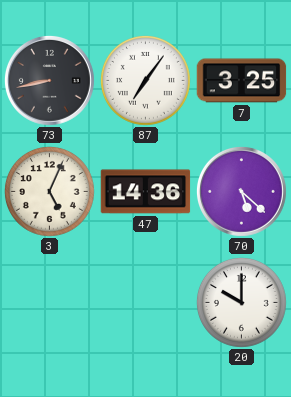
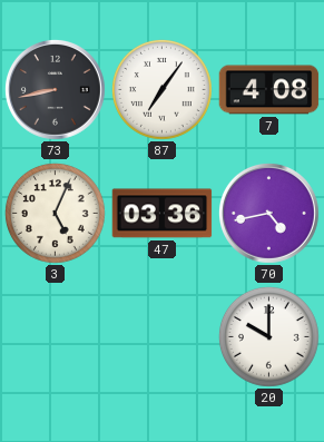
7: 3:25 -> 4:08
47: 14:36 -> 03:36
70: 5:22 -> 4:43
